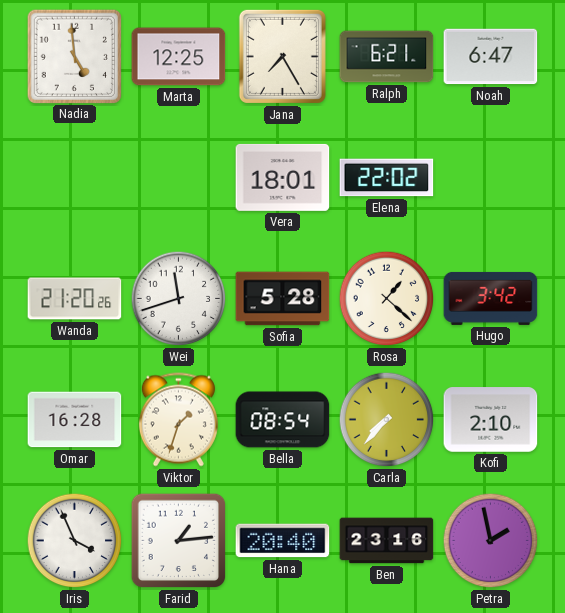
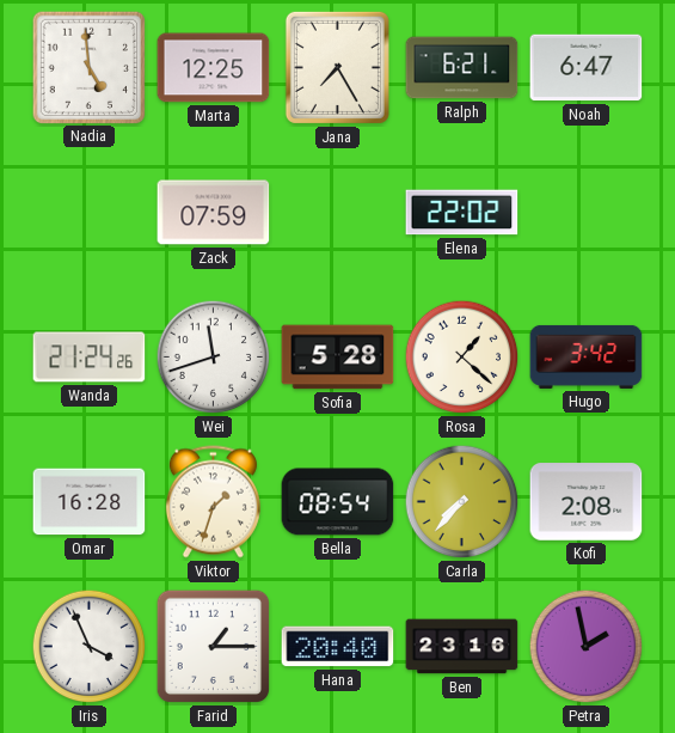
Zack: none -> 07:59
Vera: 18:01 -> none
Wanda: 21:20 -> 21:24
Kofi: 2:10 -> 2:08
Farid: 1:14 -> 1:15
